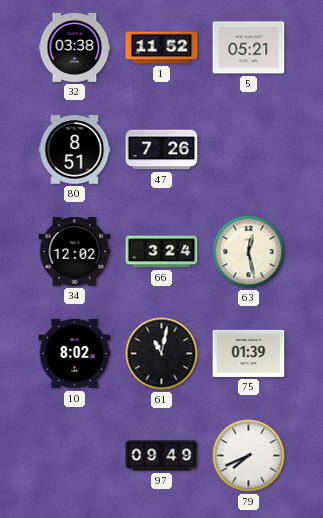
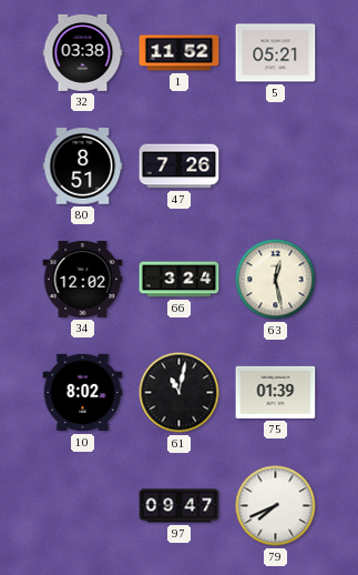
97: 09:49 -> 09:47
